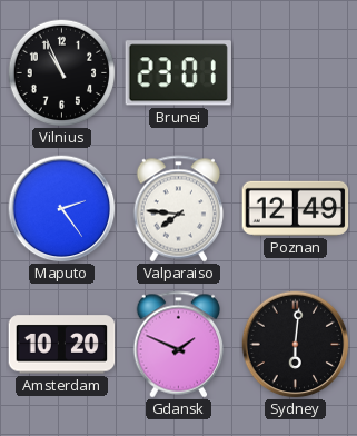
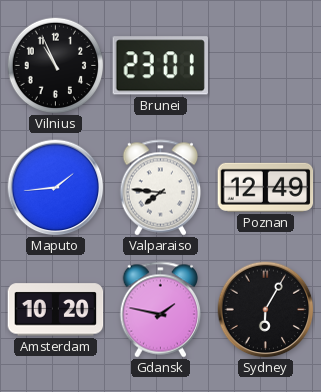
Maputo: 2:24 -> 1:44
Gdansk: 1:49 -> 1:47
Sydney: 6:01 -> 6:05
